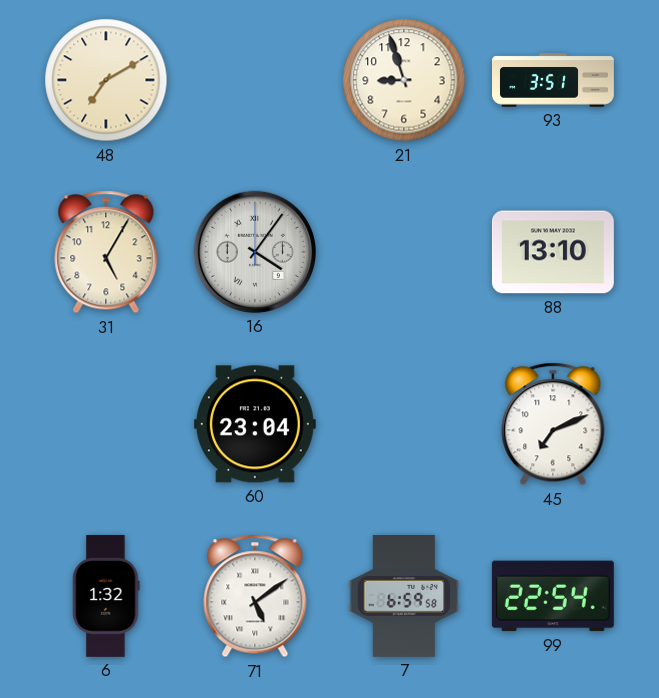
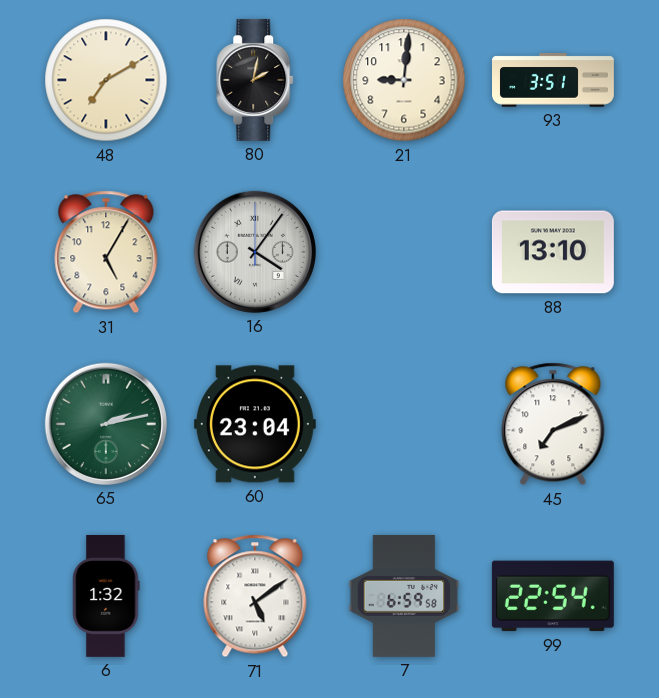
80: none -> 2:02
21: 8:57 -> 9:01
65: none -> 2:13
